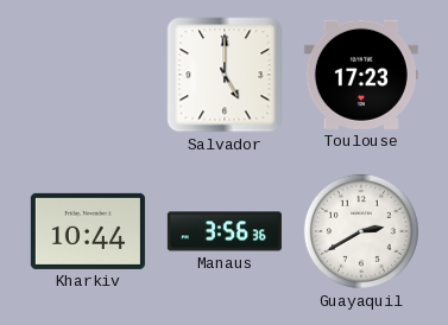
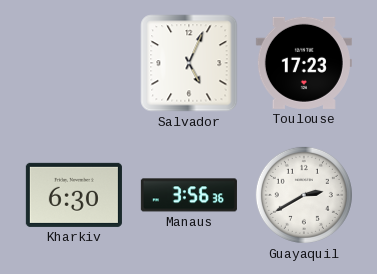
Salvador: 5:00 -> 5:04
Kharkiv: 10:44 -> 6:30
